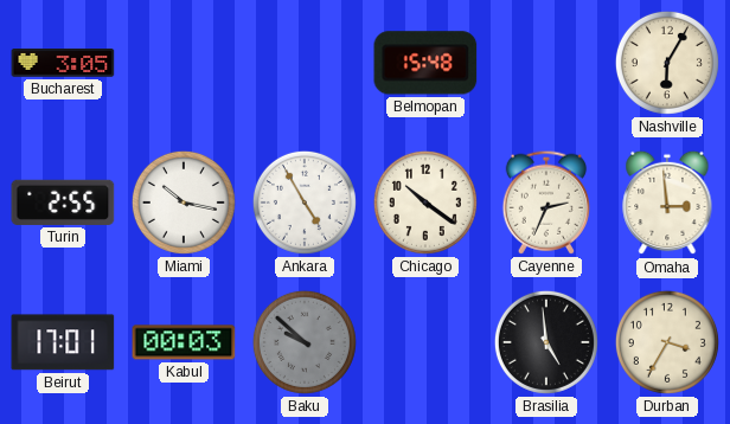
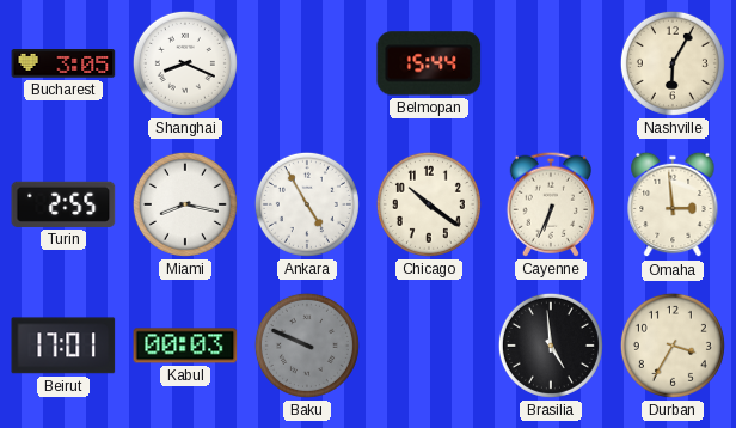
Shanghai: none -> 8:19
Belmopan: 15:48 -> 15:44
Miami: 10:17 -> 8:17
Cayenne: 2:34 -> 6:34
Baku: 9:52 -> 9:49
